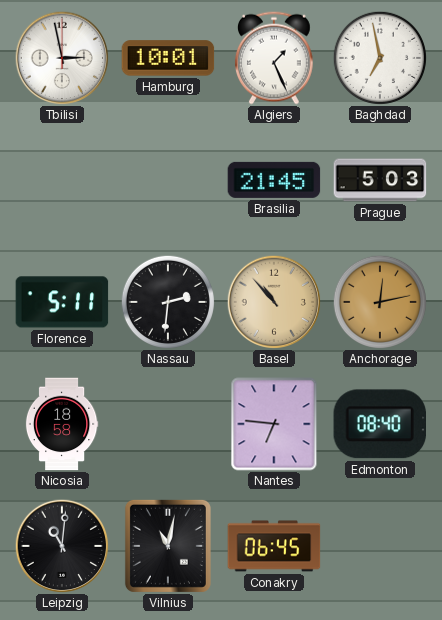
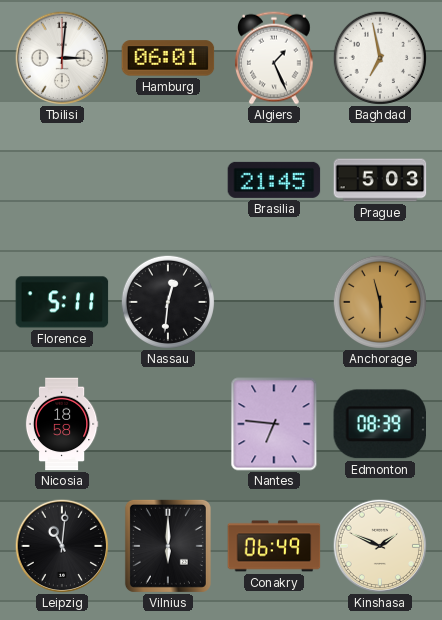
Tbilisi: 2:58 -> 3:01
Hamburg: 10:01 -> 06:01
Nassau: 2:31 -> 12:31
Basel: 10:53 -> none
Anchorage: 12:13 -> 11:30
Edmonton: 08:40 -> 08:39
Vilnius: 11:02 -> 6:00
Conakry: 06:45 -> 06:49
Kinshasa: none -> 1:49
